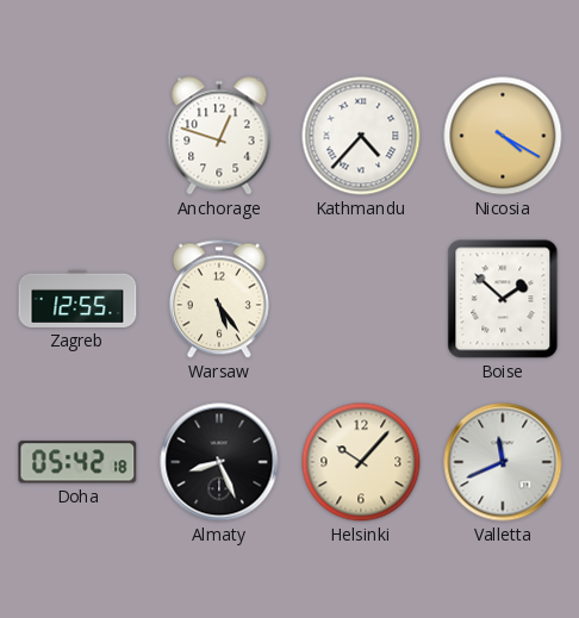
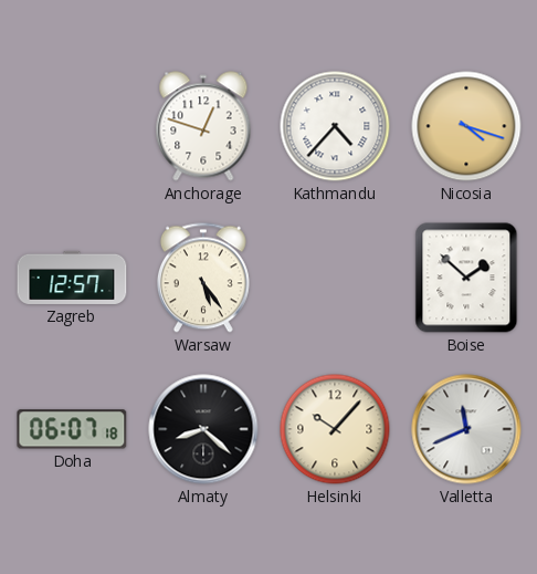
Nicosia: 4:20 -> 4:18
Zagreb: 12:55 -> 12:57
Doha: 05:42 -> 06:07
Almaty: 8:26 -> 8:22
